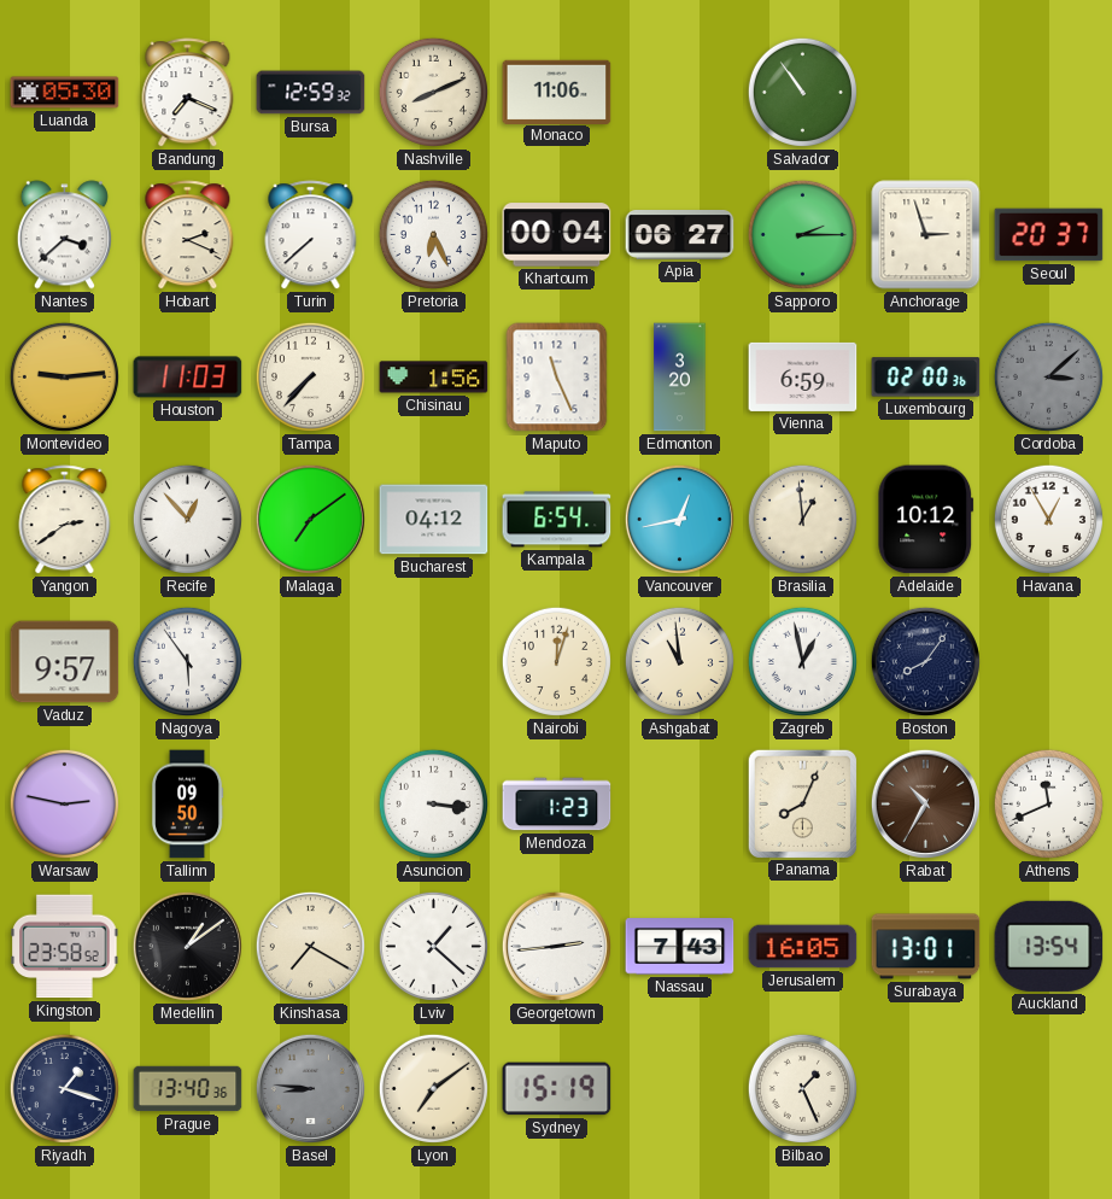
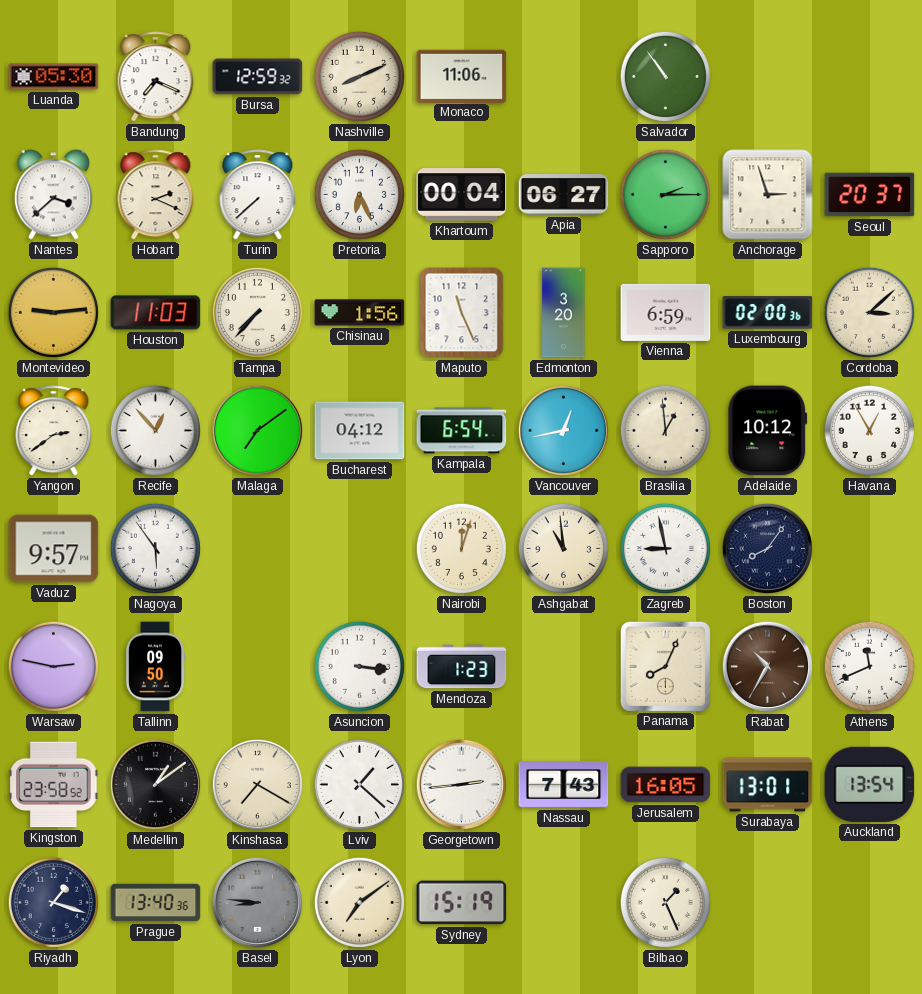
Cordoba dial: grey -> cream
Zagreb: 12:58 -> 8:58
